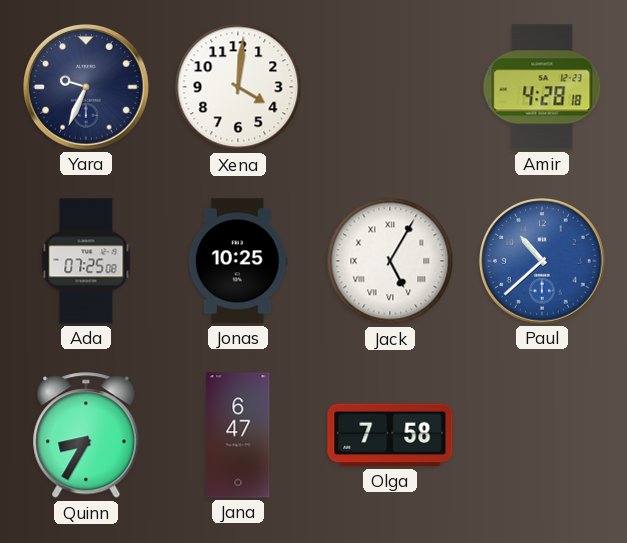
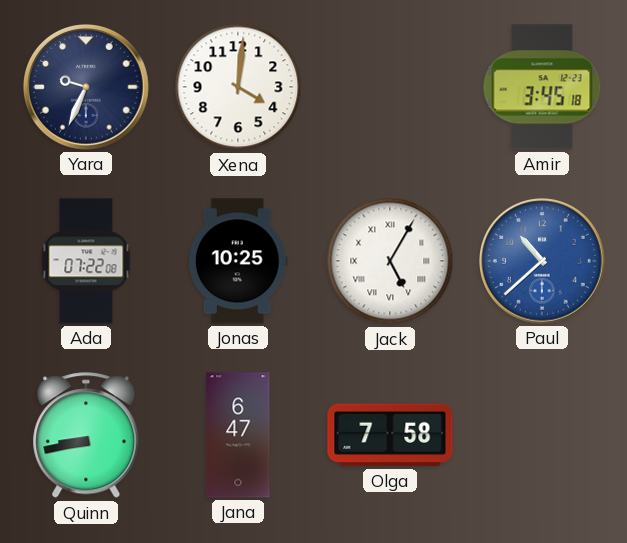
Amir: 4:28 -> 3:45
Ada: 07:25 -> 07:22
Quinn: 8:35 -> 8:43
